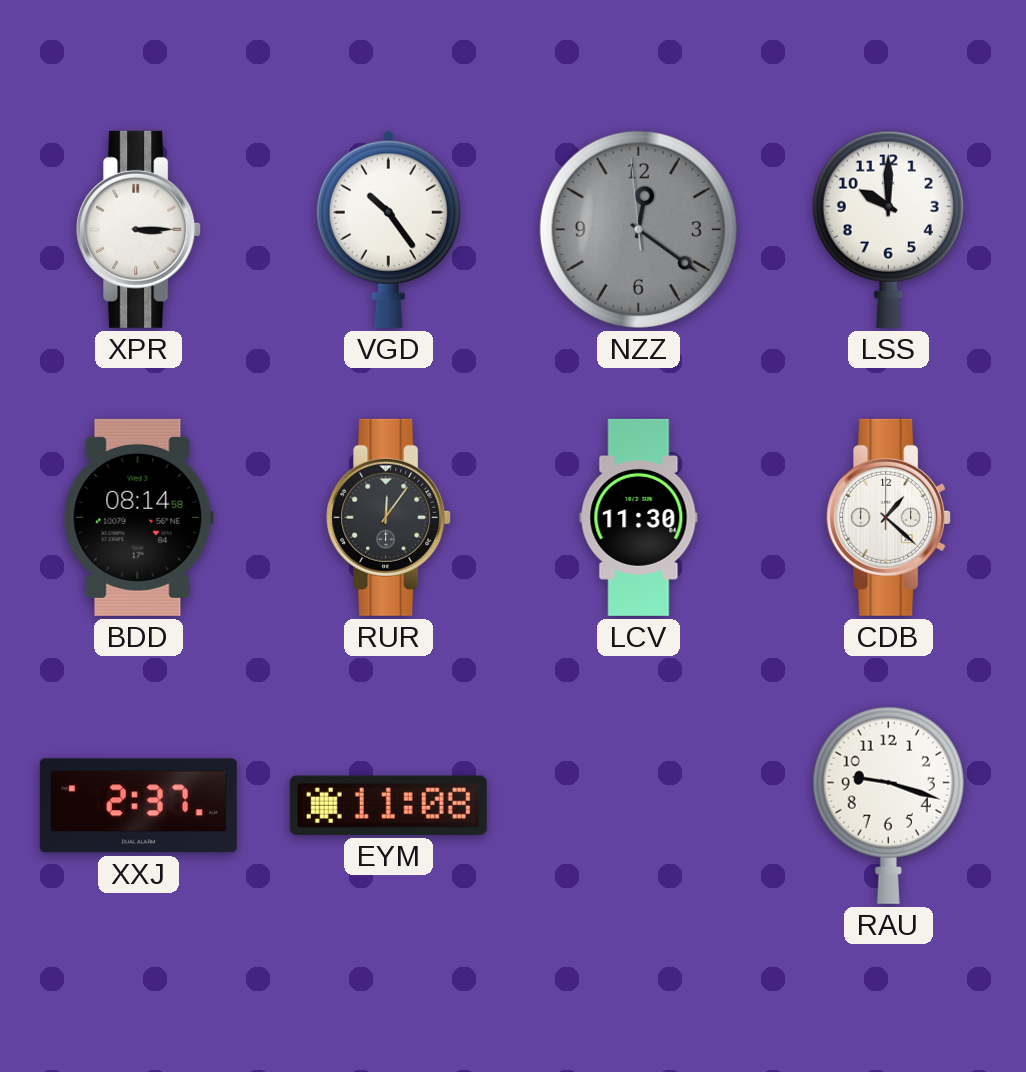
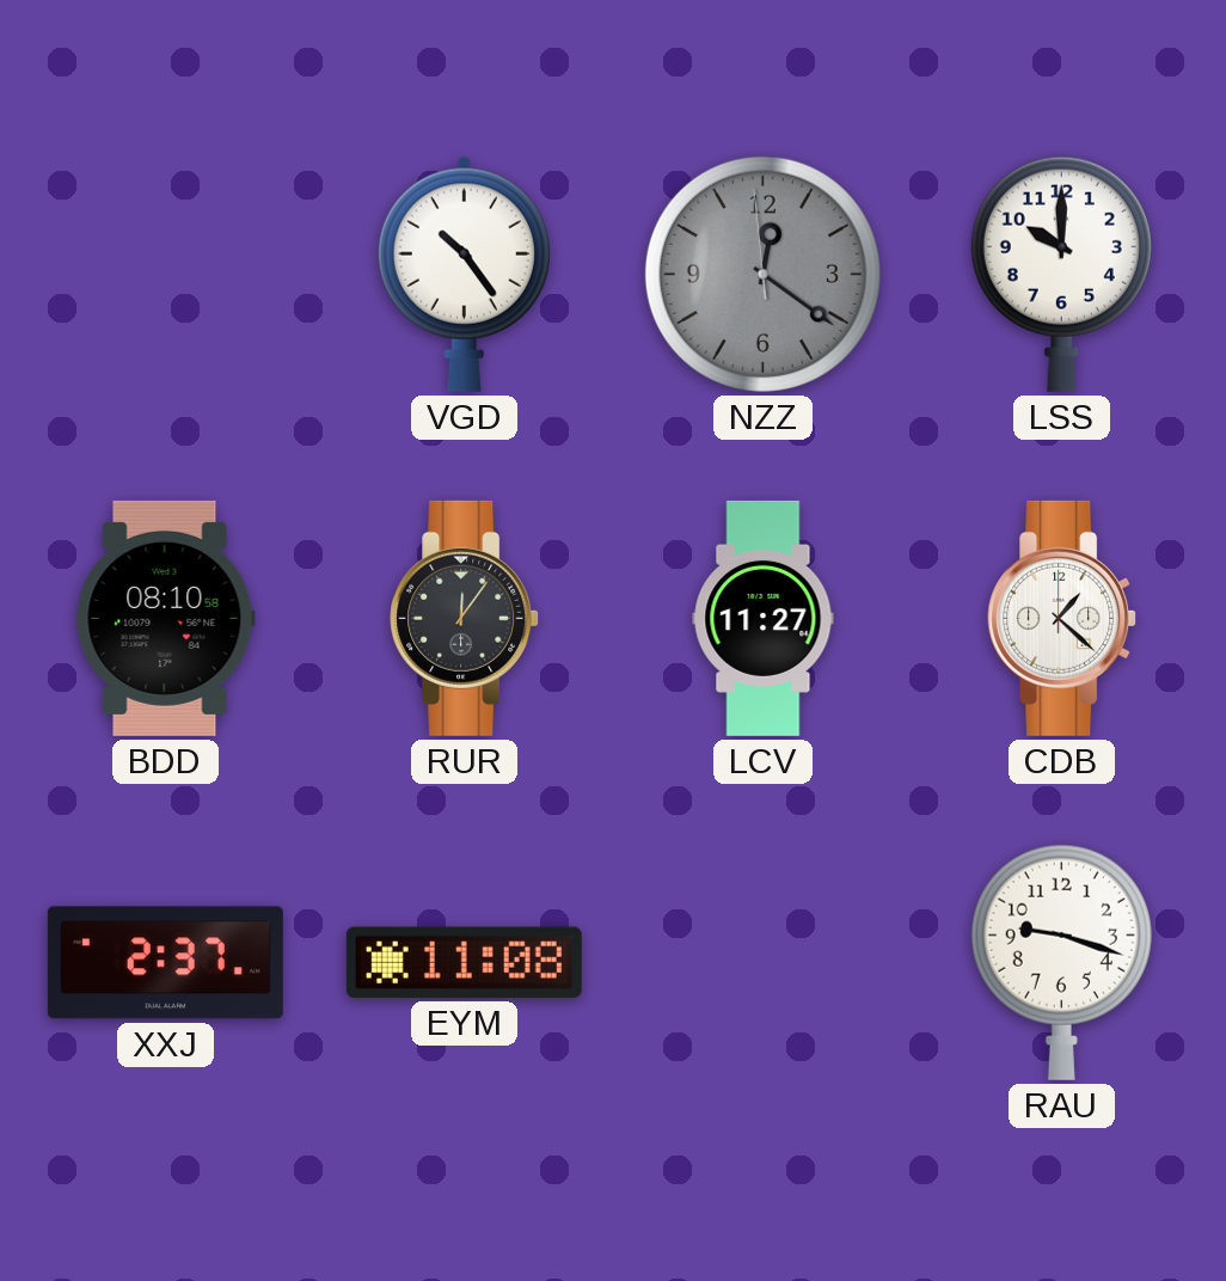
XPR: 3:15 -> none
BDD: 08:14 -> 08:10
LCV: 11:30 -> 11:27
